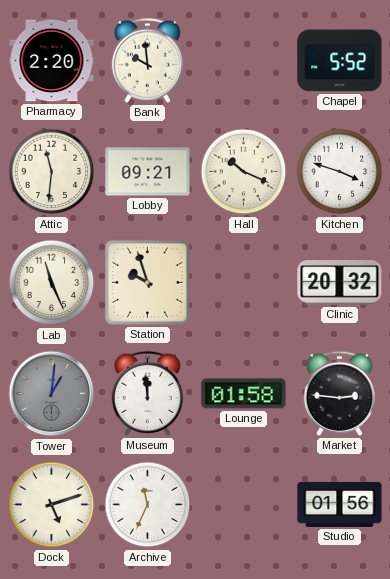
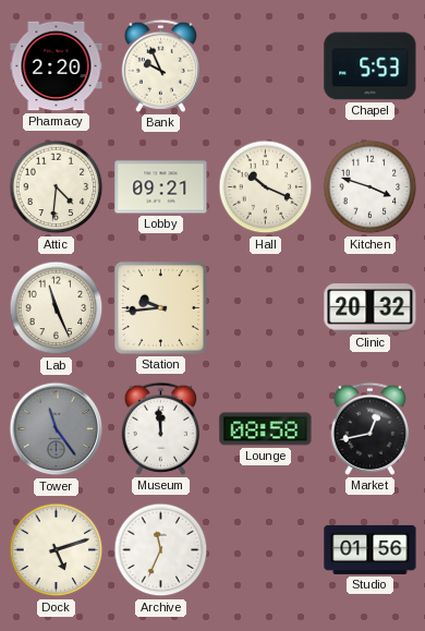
Bank: 9:59 -> 9:56
Chapel: 5:52 -> 5:53
Attic: 11:31 -> 4:31
Station: 9:57 -> 9:44
Tower: 1:01 -> 11:24
Lounge: 01:58 -> 08:58
Market: 2:46 -> 12:43
